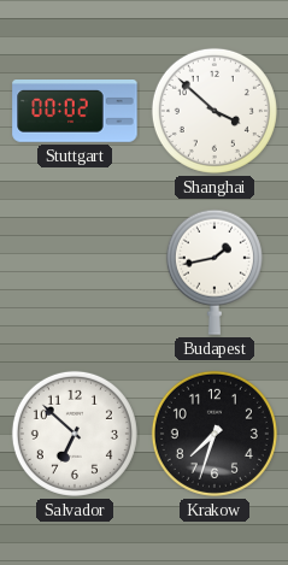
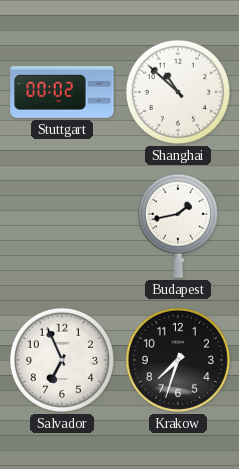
Shanghai: 3:52 -> 10:52
Salvador: 6:52 -> 6:56
